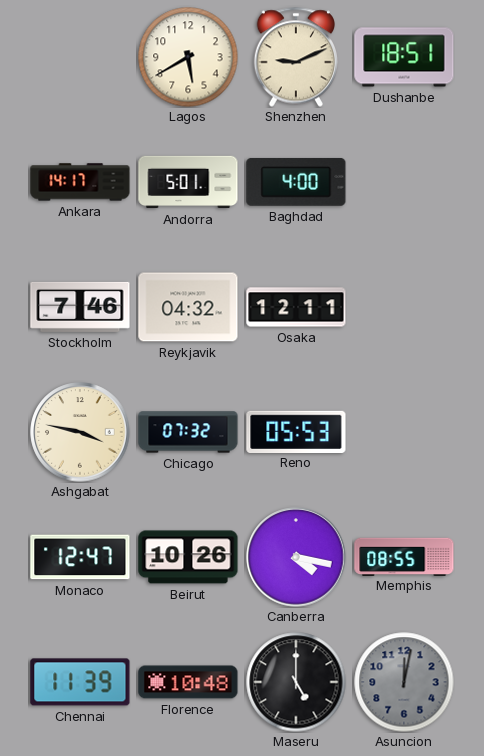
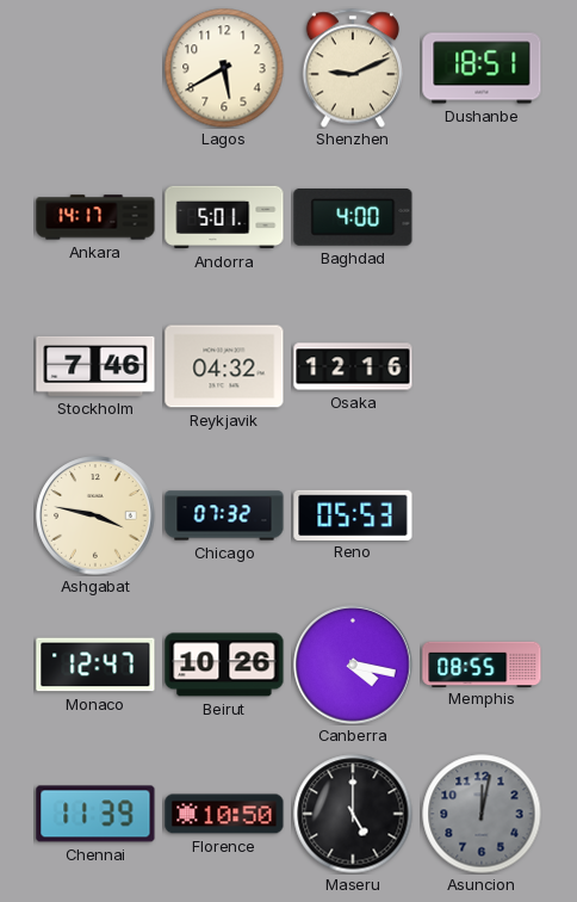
Osaka: 12:11 -> 12:16
Florence: 10:48 -> 10:50
